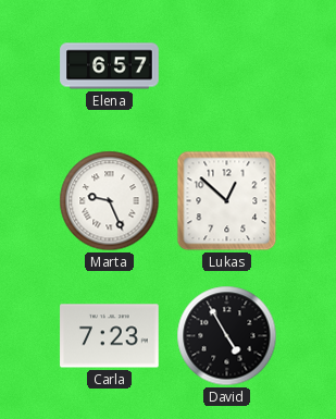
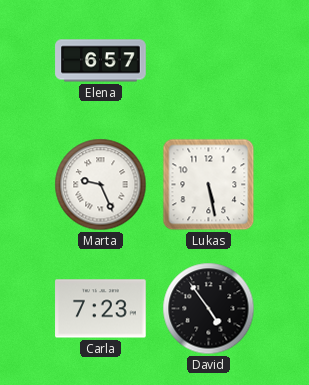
Lukas: 12:52 -> 5:28
David: 4:55 -> 4:54
